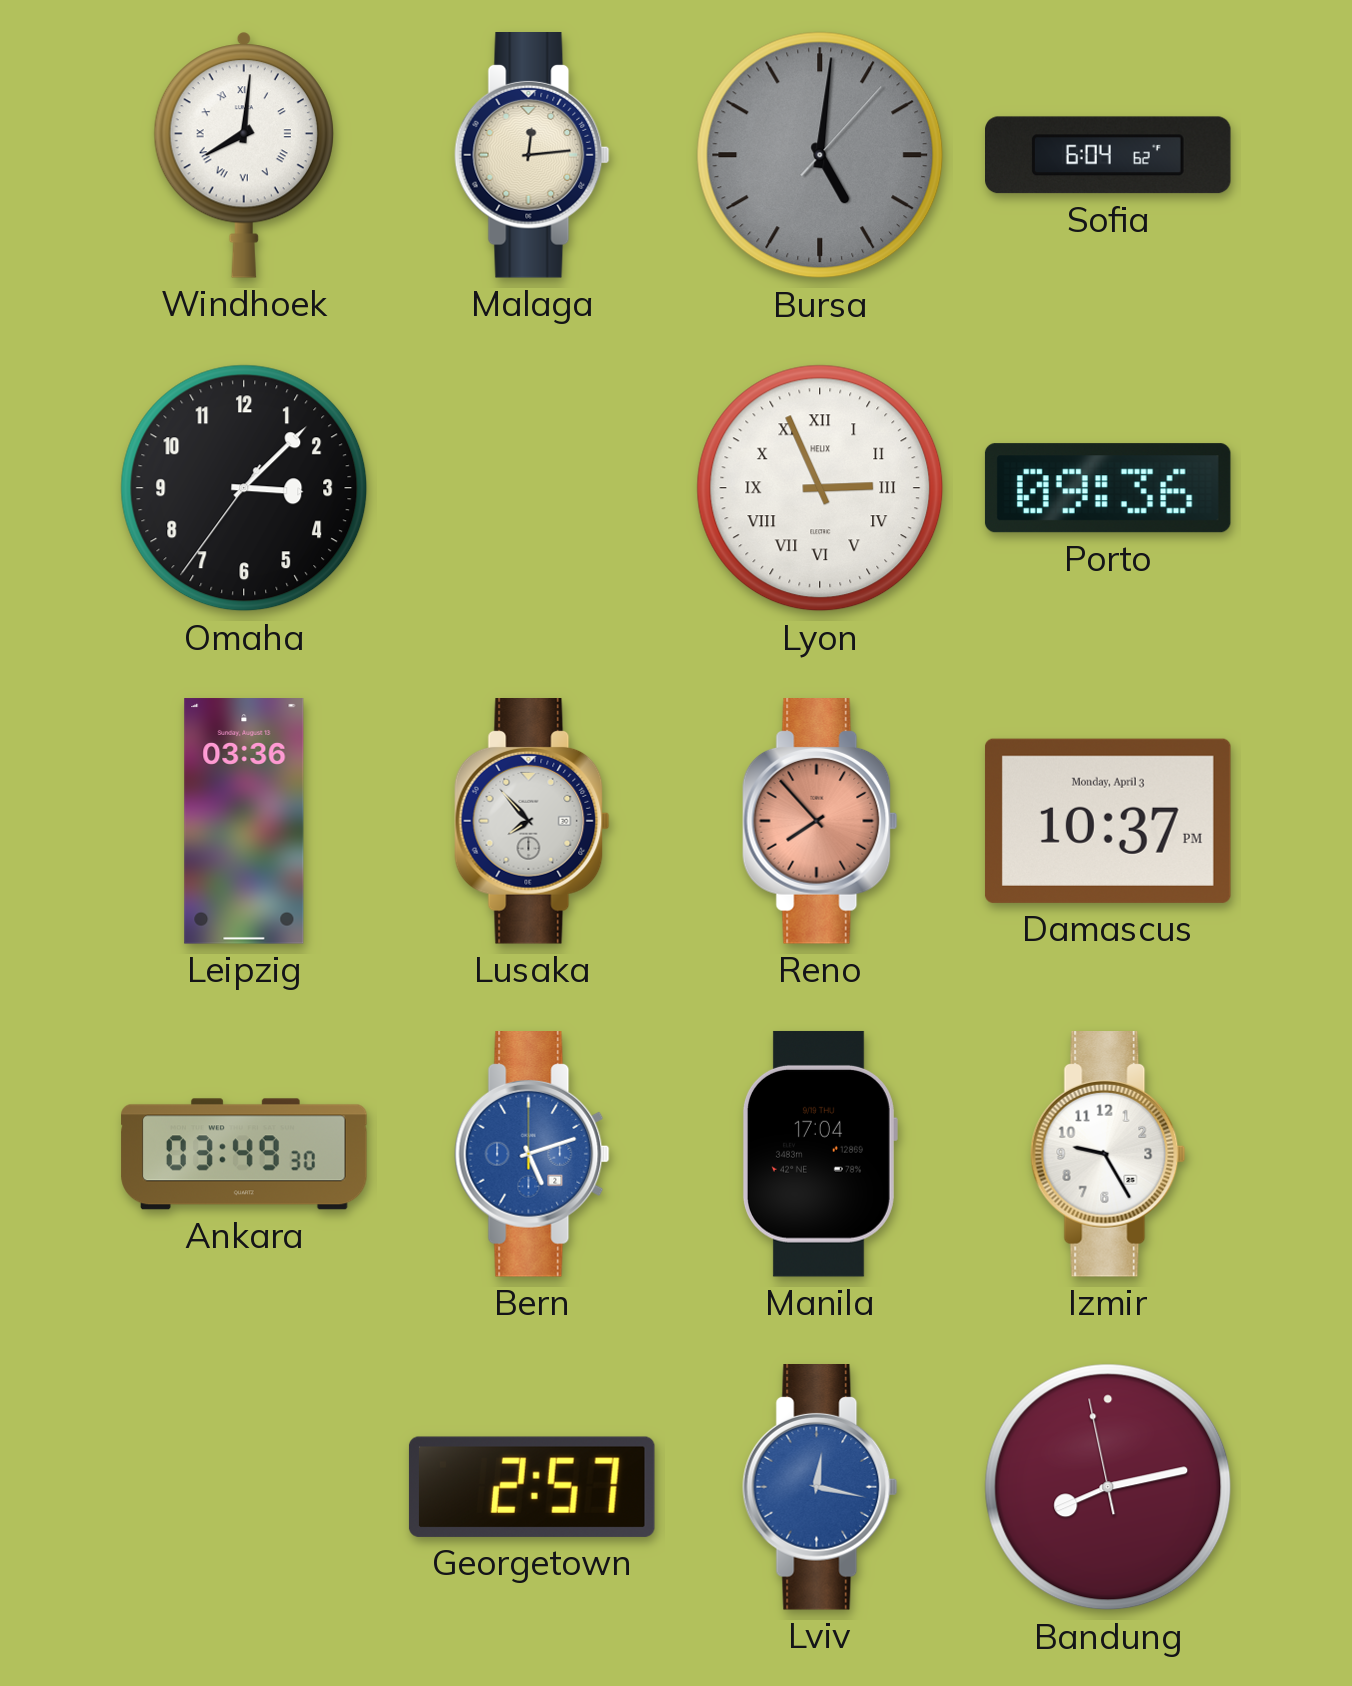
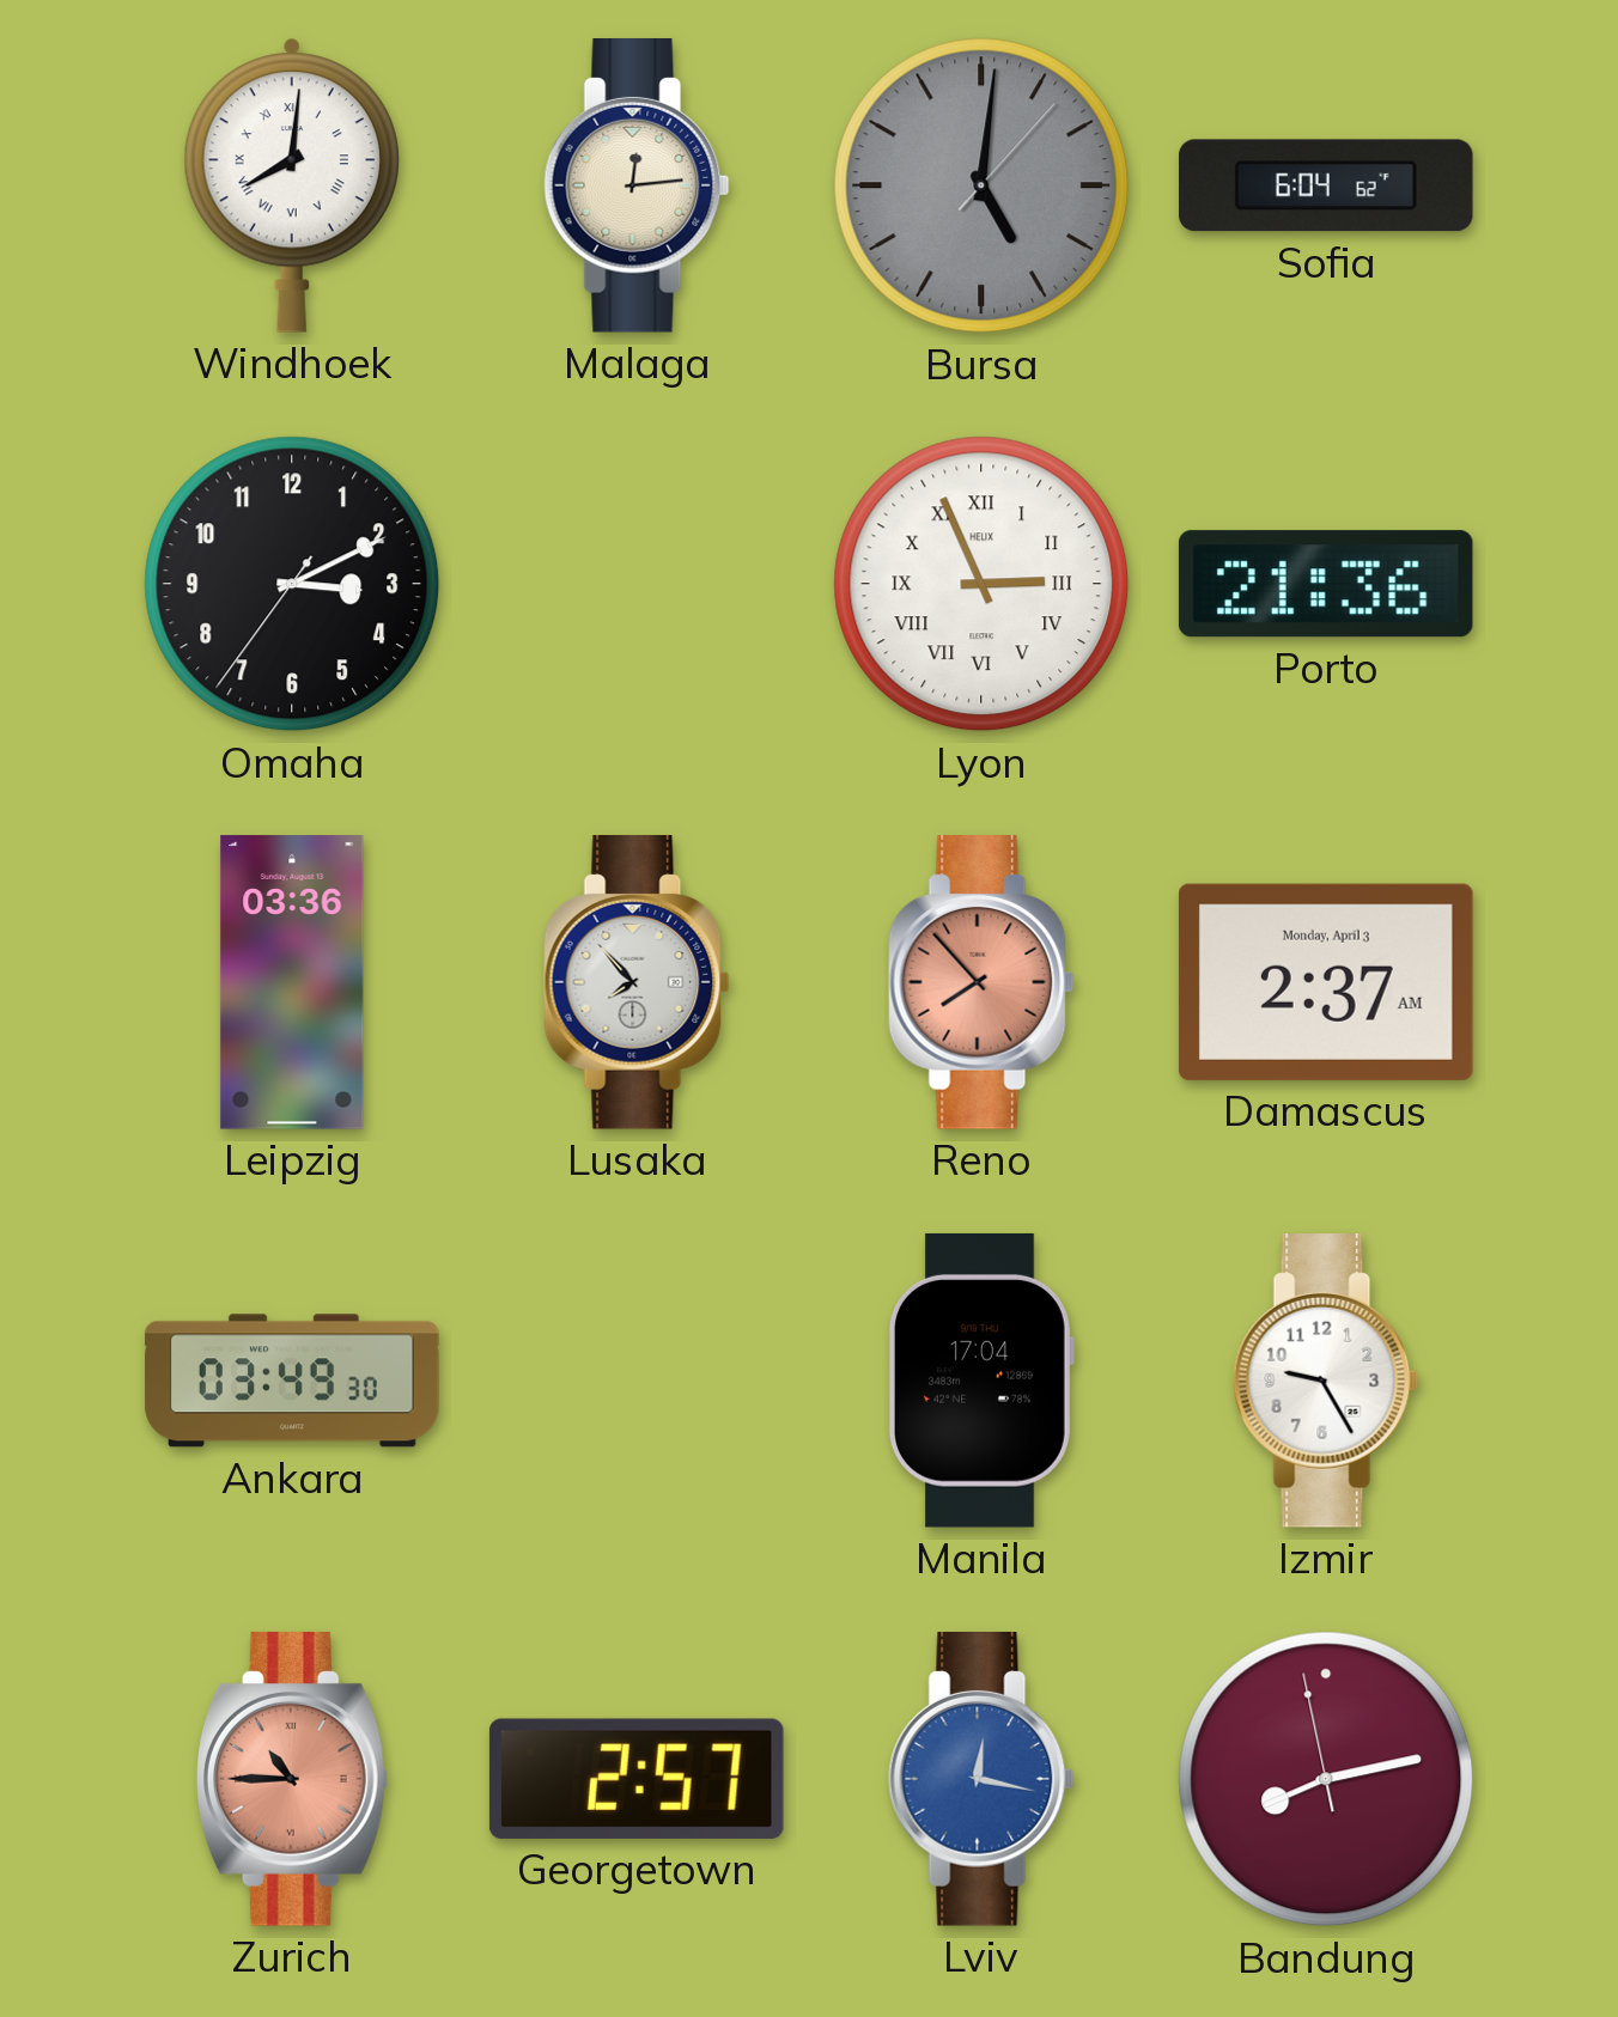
Omaha: 3:07 -> 3:10
Porto: 09:36 -> 21:36
Damascus: 10:37 -> 2:37
Bern: 5:12 -> none
Zurich: none -> 10:45
